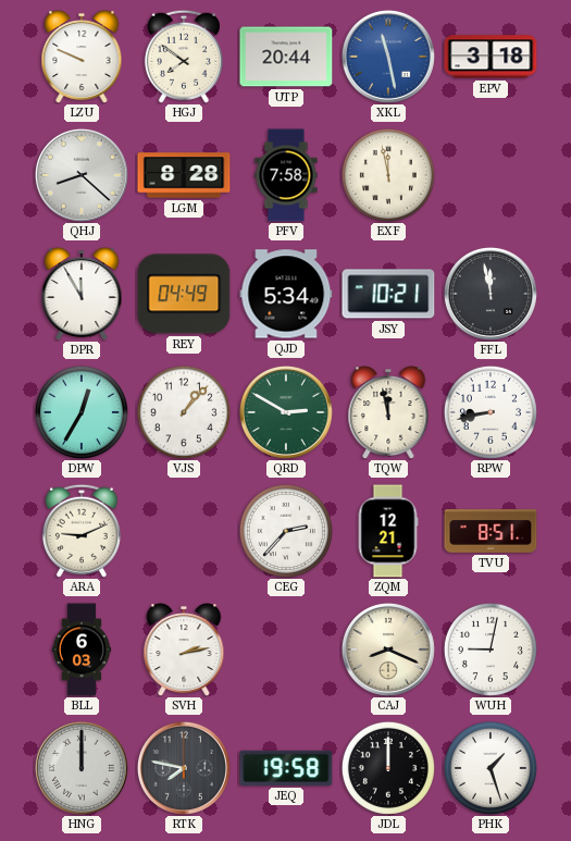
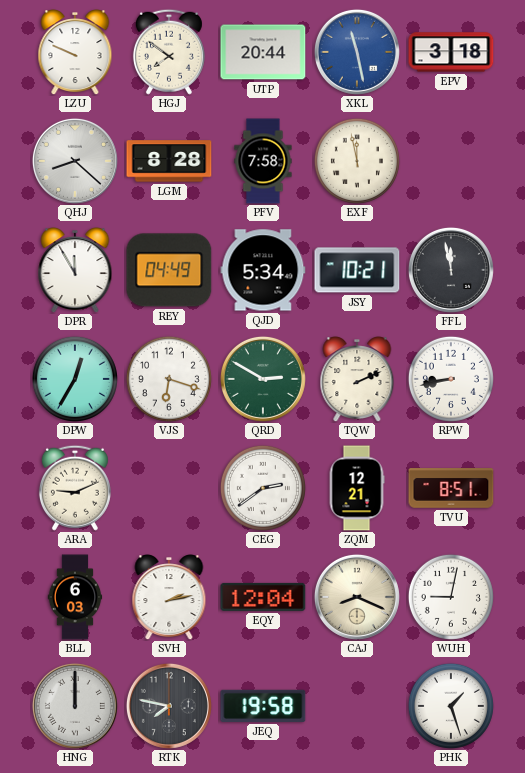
VJS: 1:07 -> 6:18
TQW: 11:58 -> 2:11
CEG: 2:37 -> 2:39
EQY: none -> 12:04
JDL: 12:00 -> none
